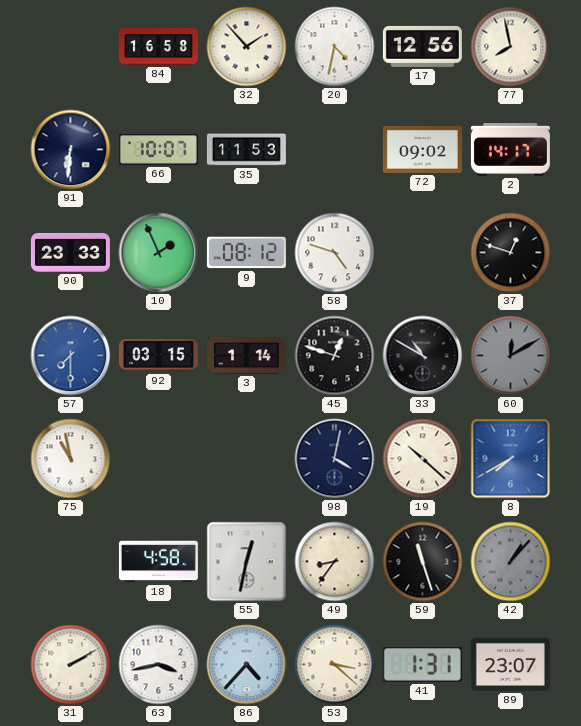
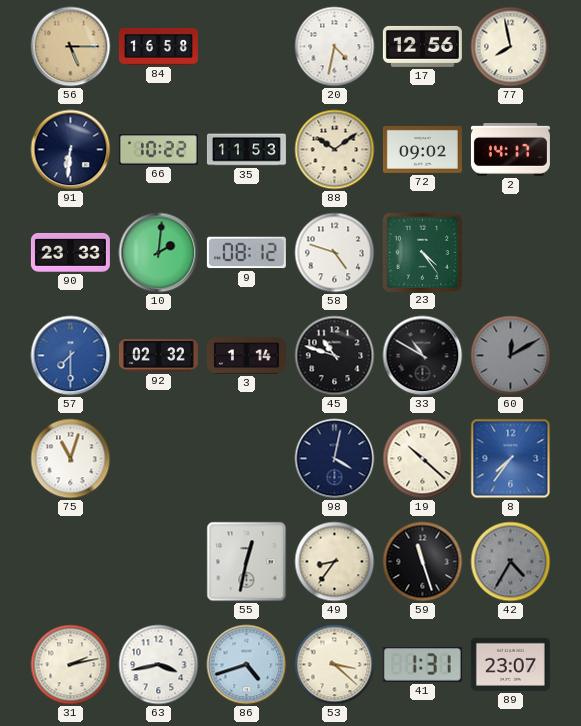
56: none -> 5:15
32: 1:53 -> none
66: 10:07 -> 10:22
88: none -> 10:09
10: 1:56 -> 2:01
23: none -> 4:24
37: 12:48 -> none
92: 03:15 -> 02:32
45: 12:48 -> 10:48
75: 10:58 -> 11:03
8: 7:40 -> 7:36
18: 4:58 -> none
42: 1:07 -> 4:35
31: 2:10 -> 2:13
86: 4:37 -> 4:42
